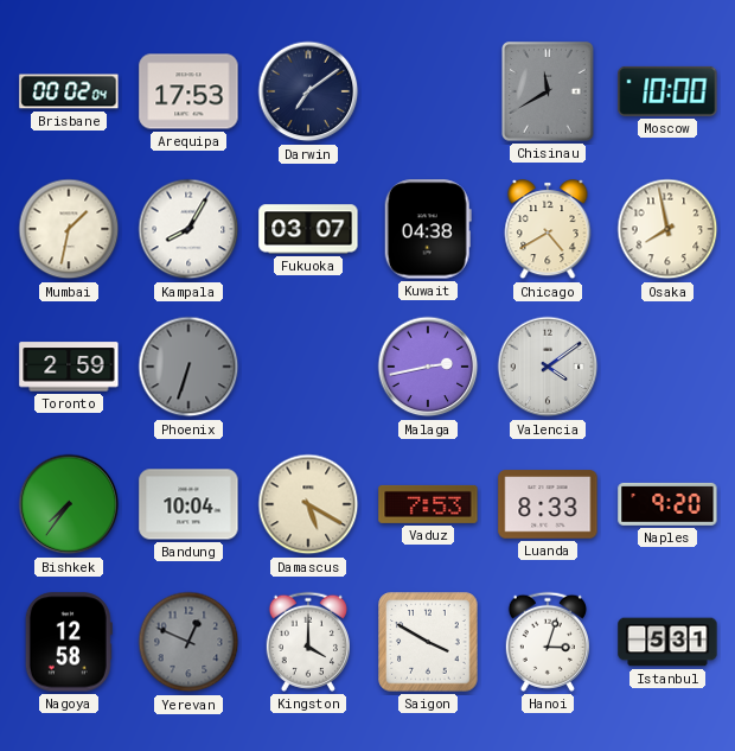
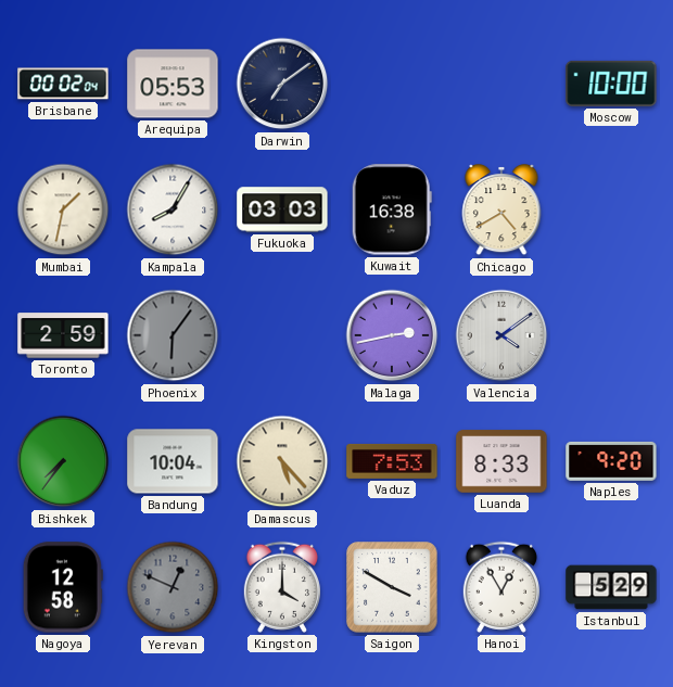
Arequipa: 17:53 -> 05:53
Chisinau: 11:40 -> none
Fukuoka: 03:07 -> 03:03
Kuwait: 04:38 -> 16:38
Osaka: 7:58 -> none
Phoenix: 6:33 -> 6:06
Damascus: 5:20 -> 5:23
Hanoi: 3:03 -> 12:55
Istanbul: 5:31 -> 5:29
